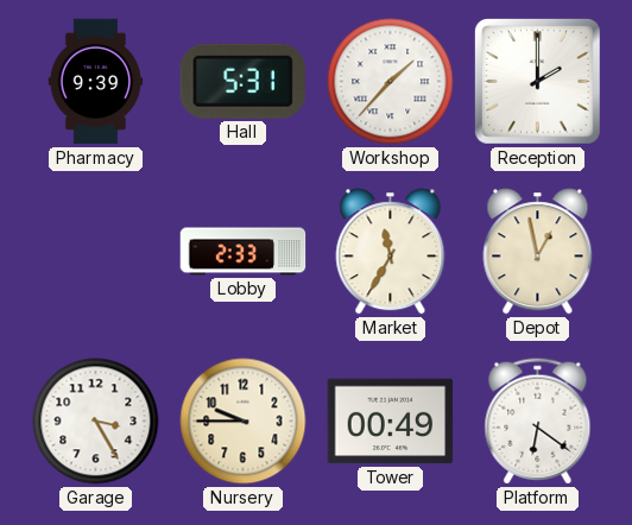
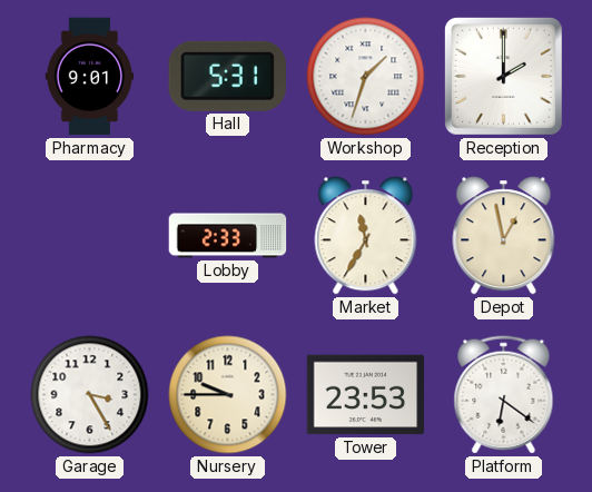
Pharmacy: 9:39 -> 9:01
Workshop: 1:37 -> 1:33
Tower: 00:49 -> 23:53
